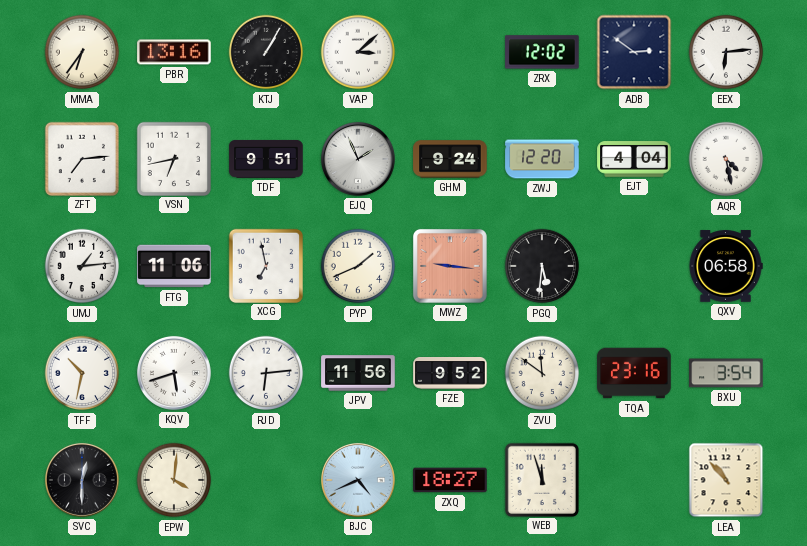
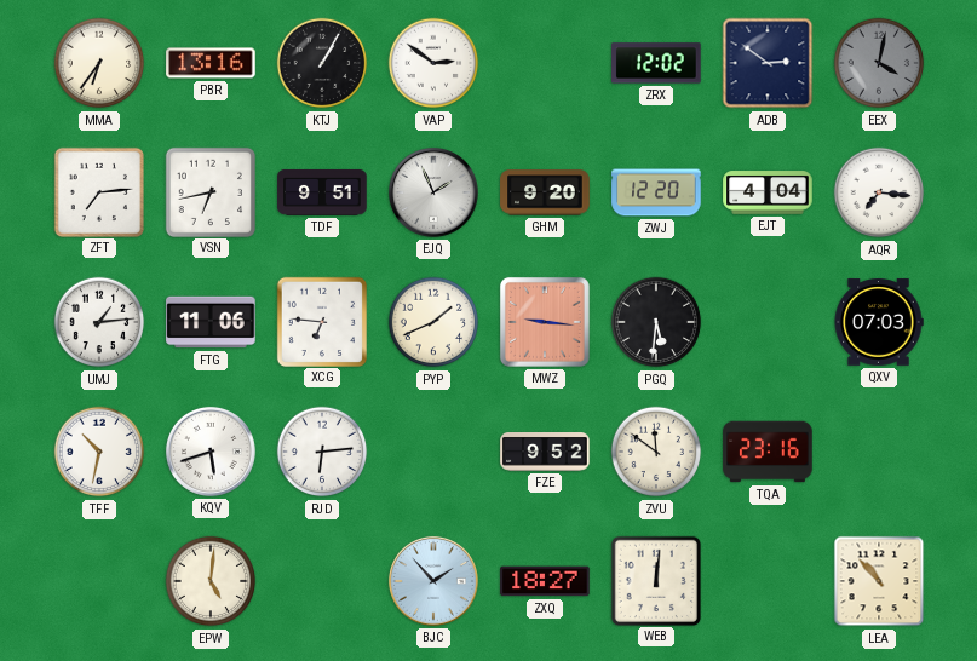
VAP: 3:08 -> 2:51
EEX: 6:14 -> 4:02
EEX dial: white -> grey
GHM: 9:24 -> 9:20
AQR: 4:28 -> 7:16
XCG: 6:58 -> 6:46
QXV: 06:58 -> 07:03
JPV: 11:56 -> none
BXU: 3:54 -> none
SVC: 12:30 -> none
EPW: 4:01 -> 5:01
BJC: 4:41 -> 1:53
WEB: 11:57 -> 12:01
